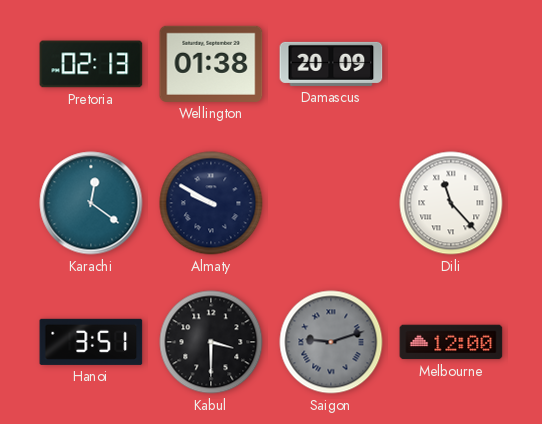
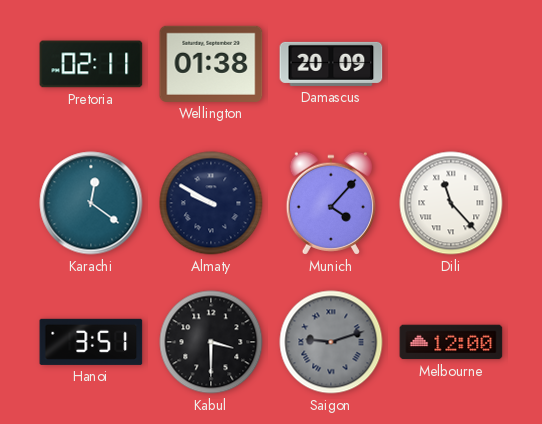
Pretoria: 02:13 -> 02:11
Munich: none -> 4:07
